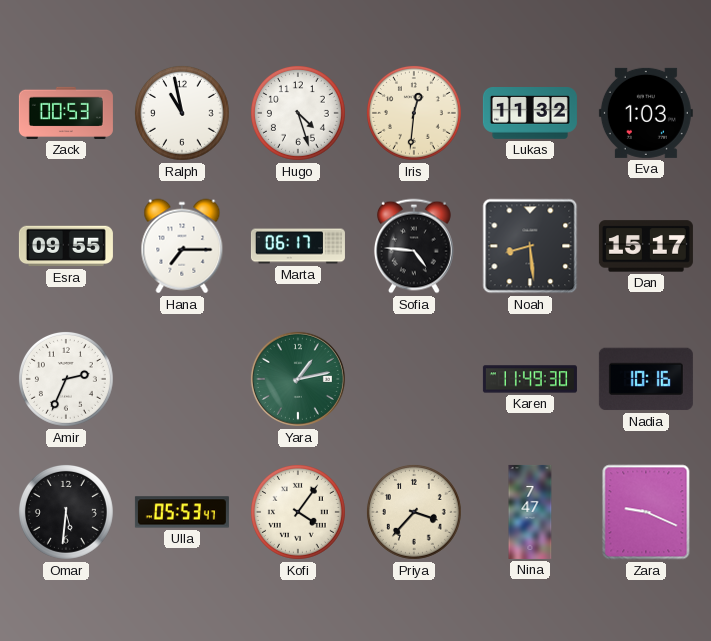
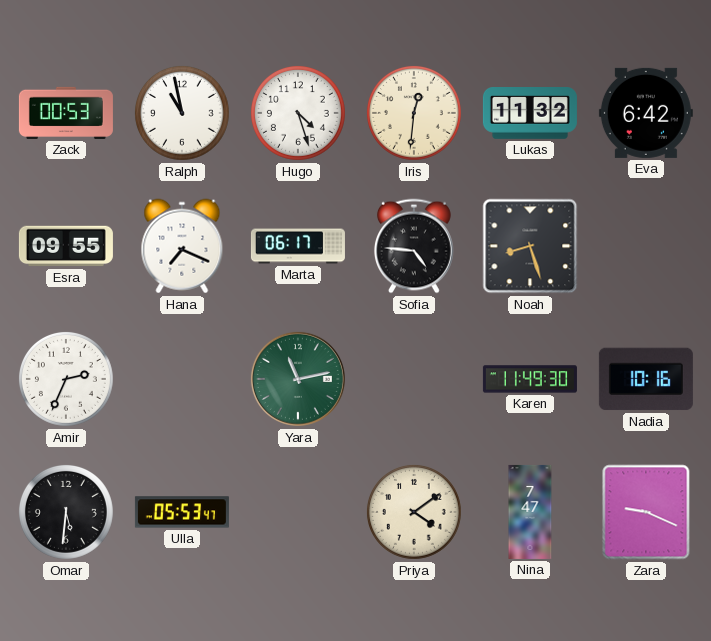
Eva: 1:03 -> 6:42
Hana: 7:15 -> 7:19
Noah: 8:29 -> 8:27
Dan: 15:17 -> none
Yara: 1:13 -> 11:13
Kofi: 4:06 -> none
Priya: 3:37 -> 4:09
